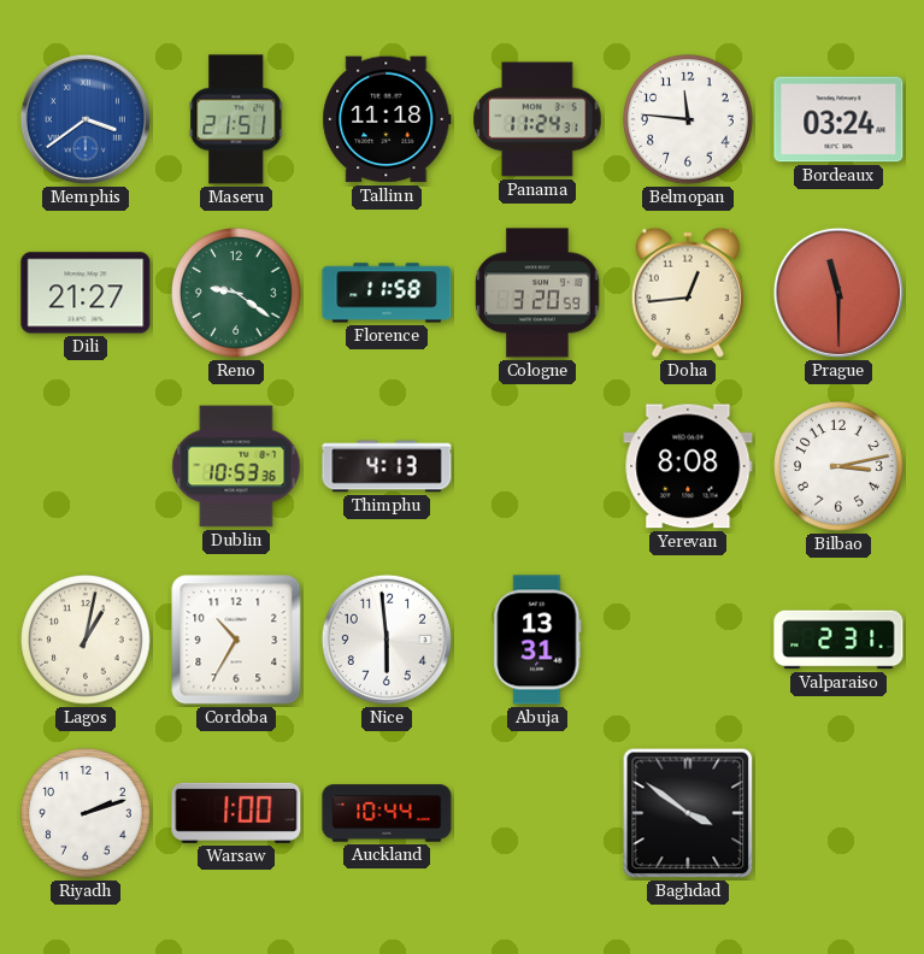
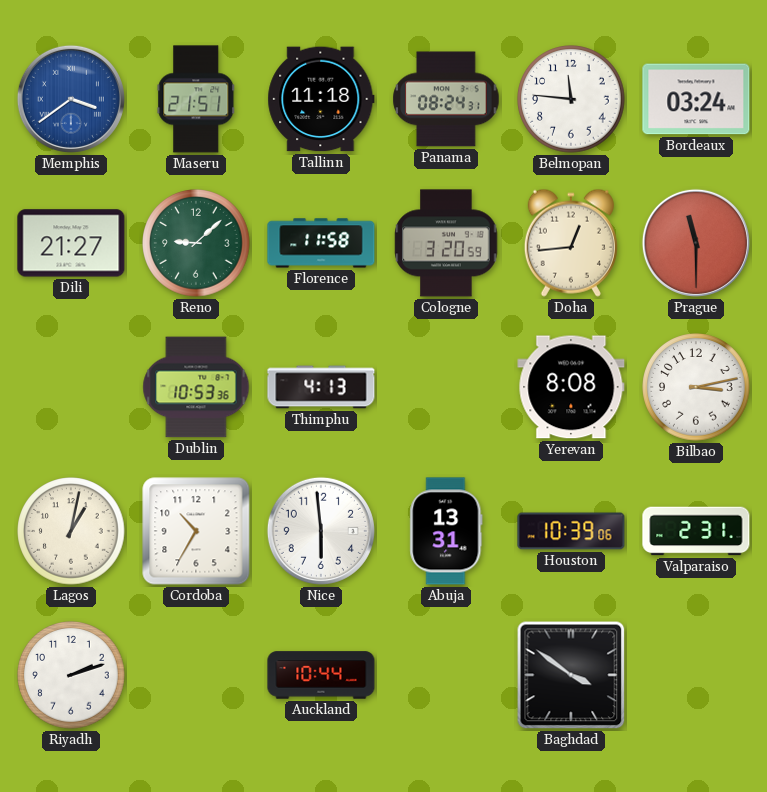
Panama: 11:24 -> 08:24
Reno: 9:21 -> 9:08
Houston: none -> 10:39
Warsaw: 1:00 -> none
